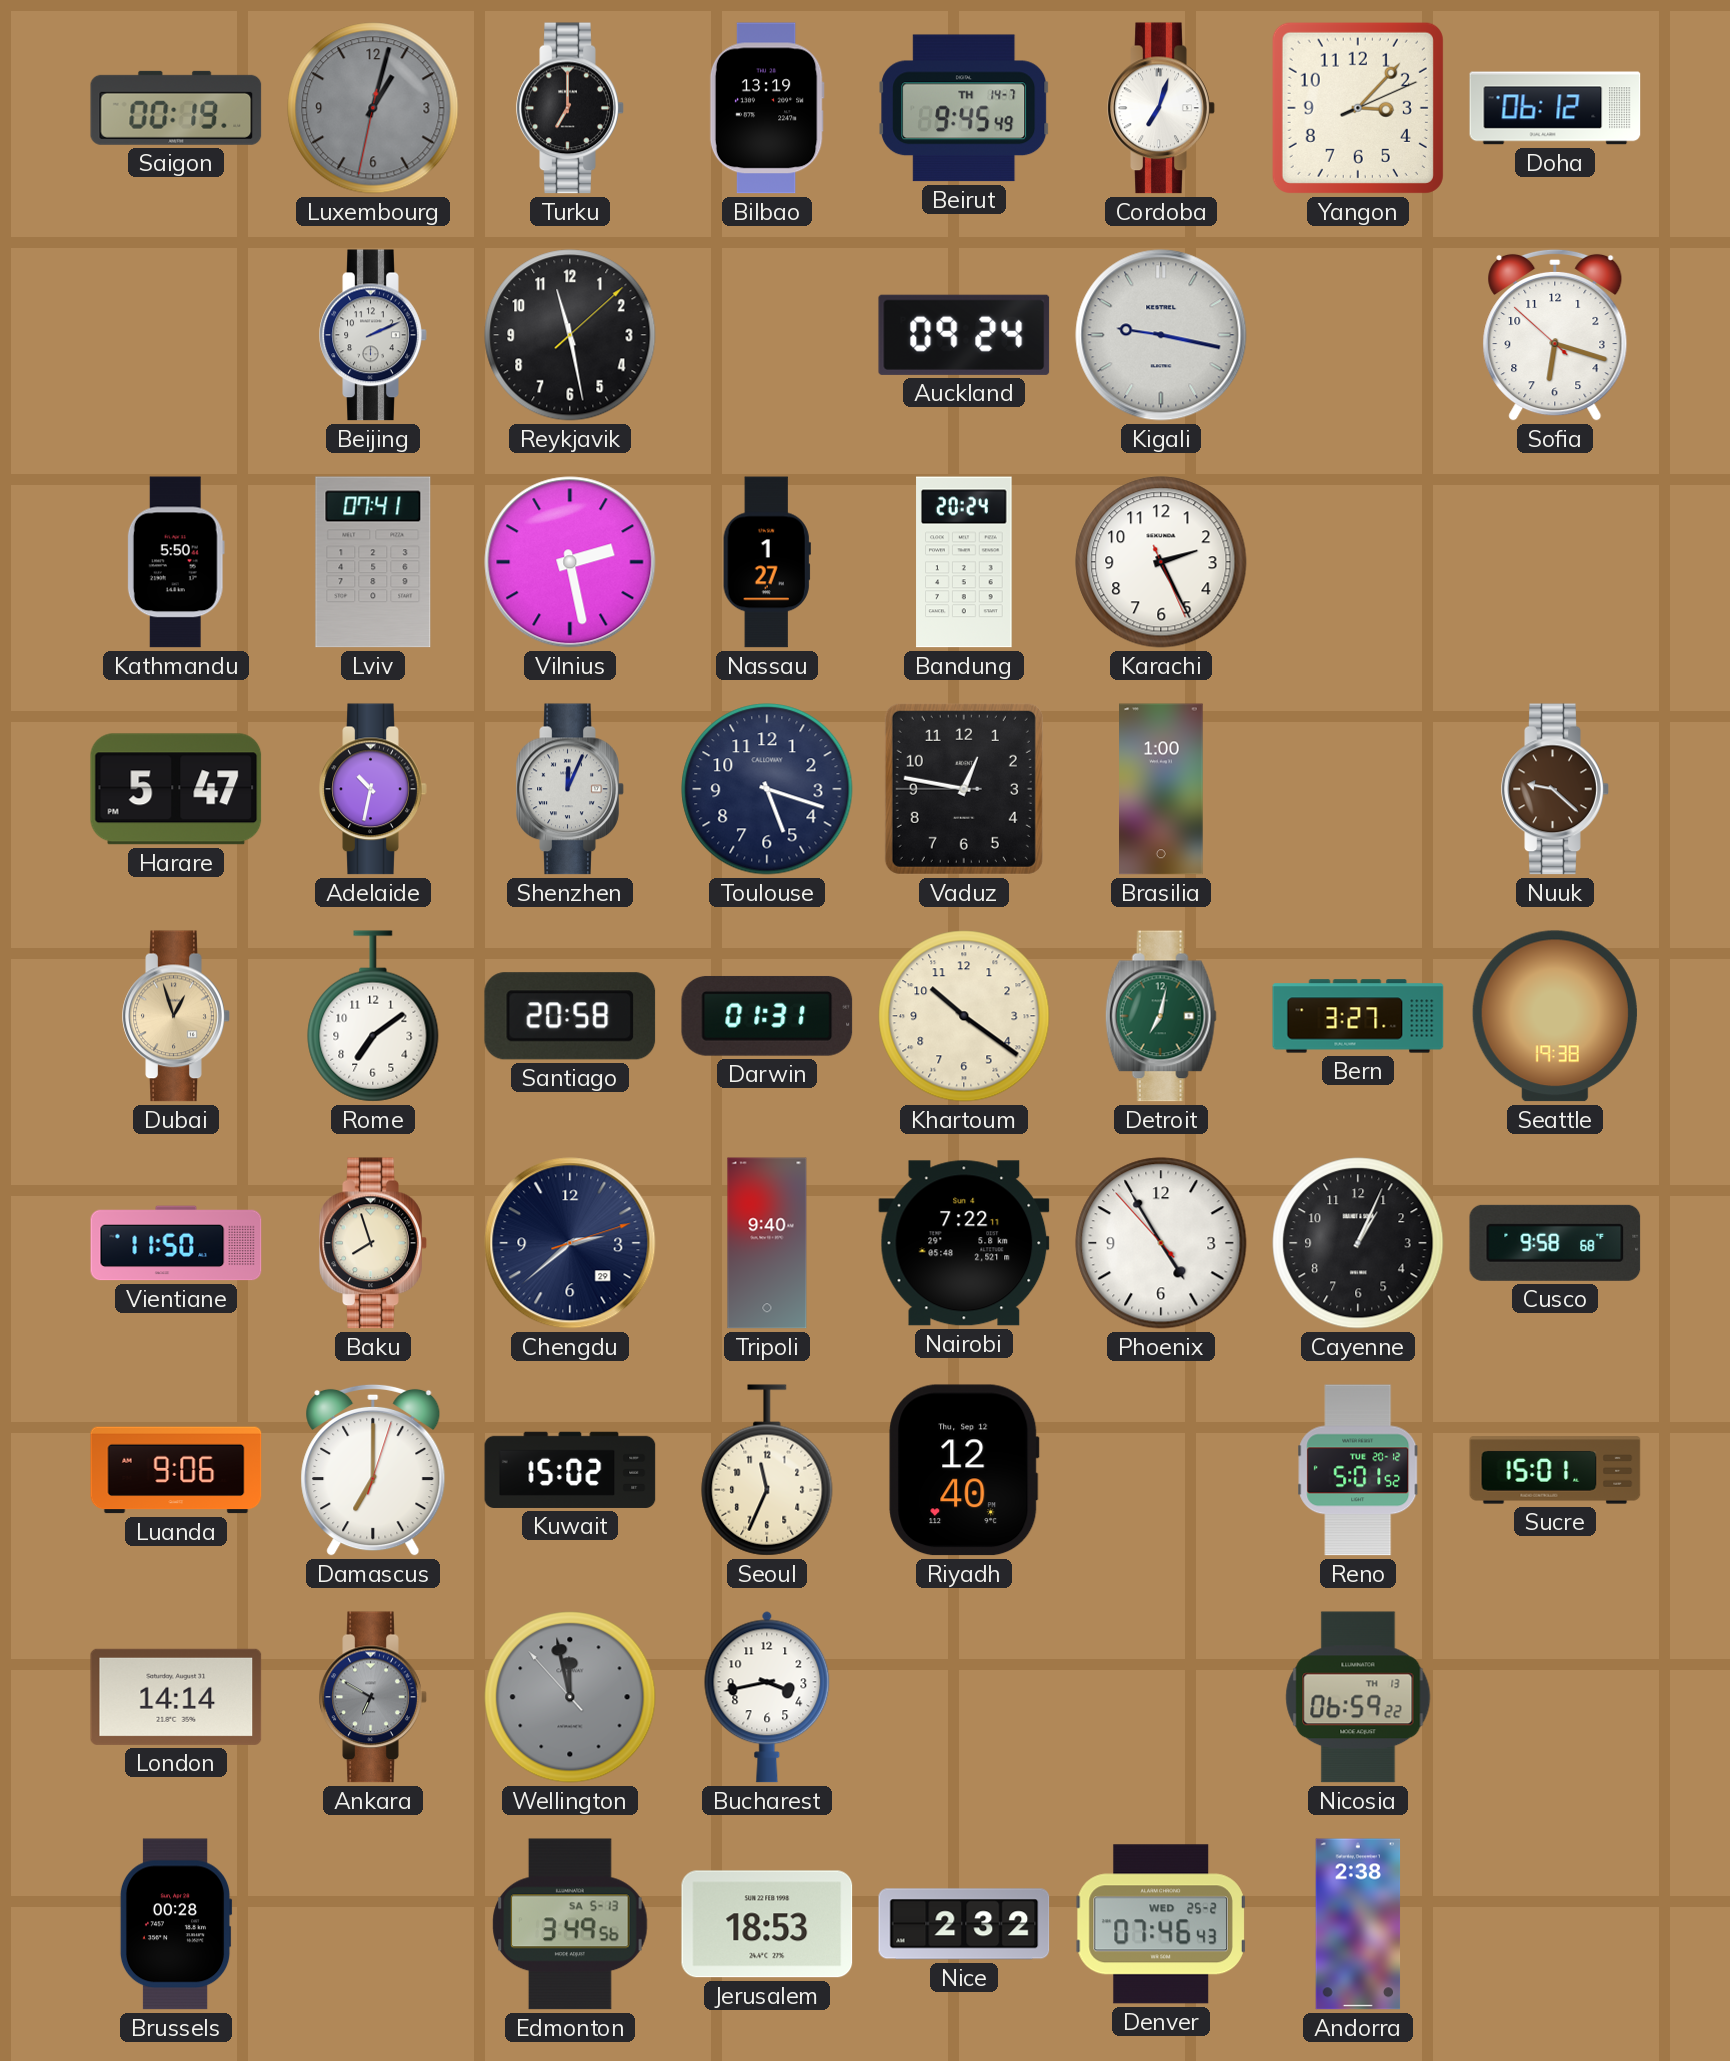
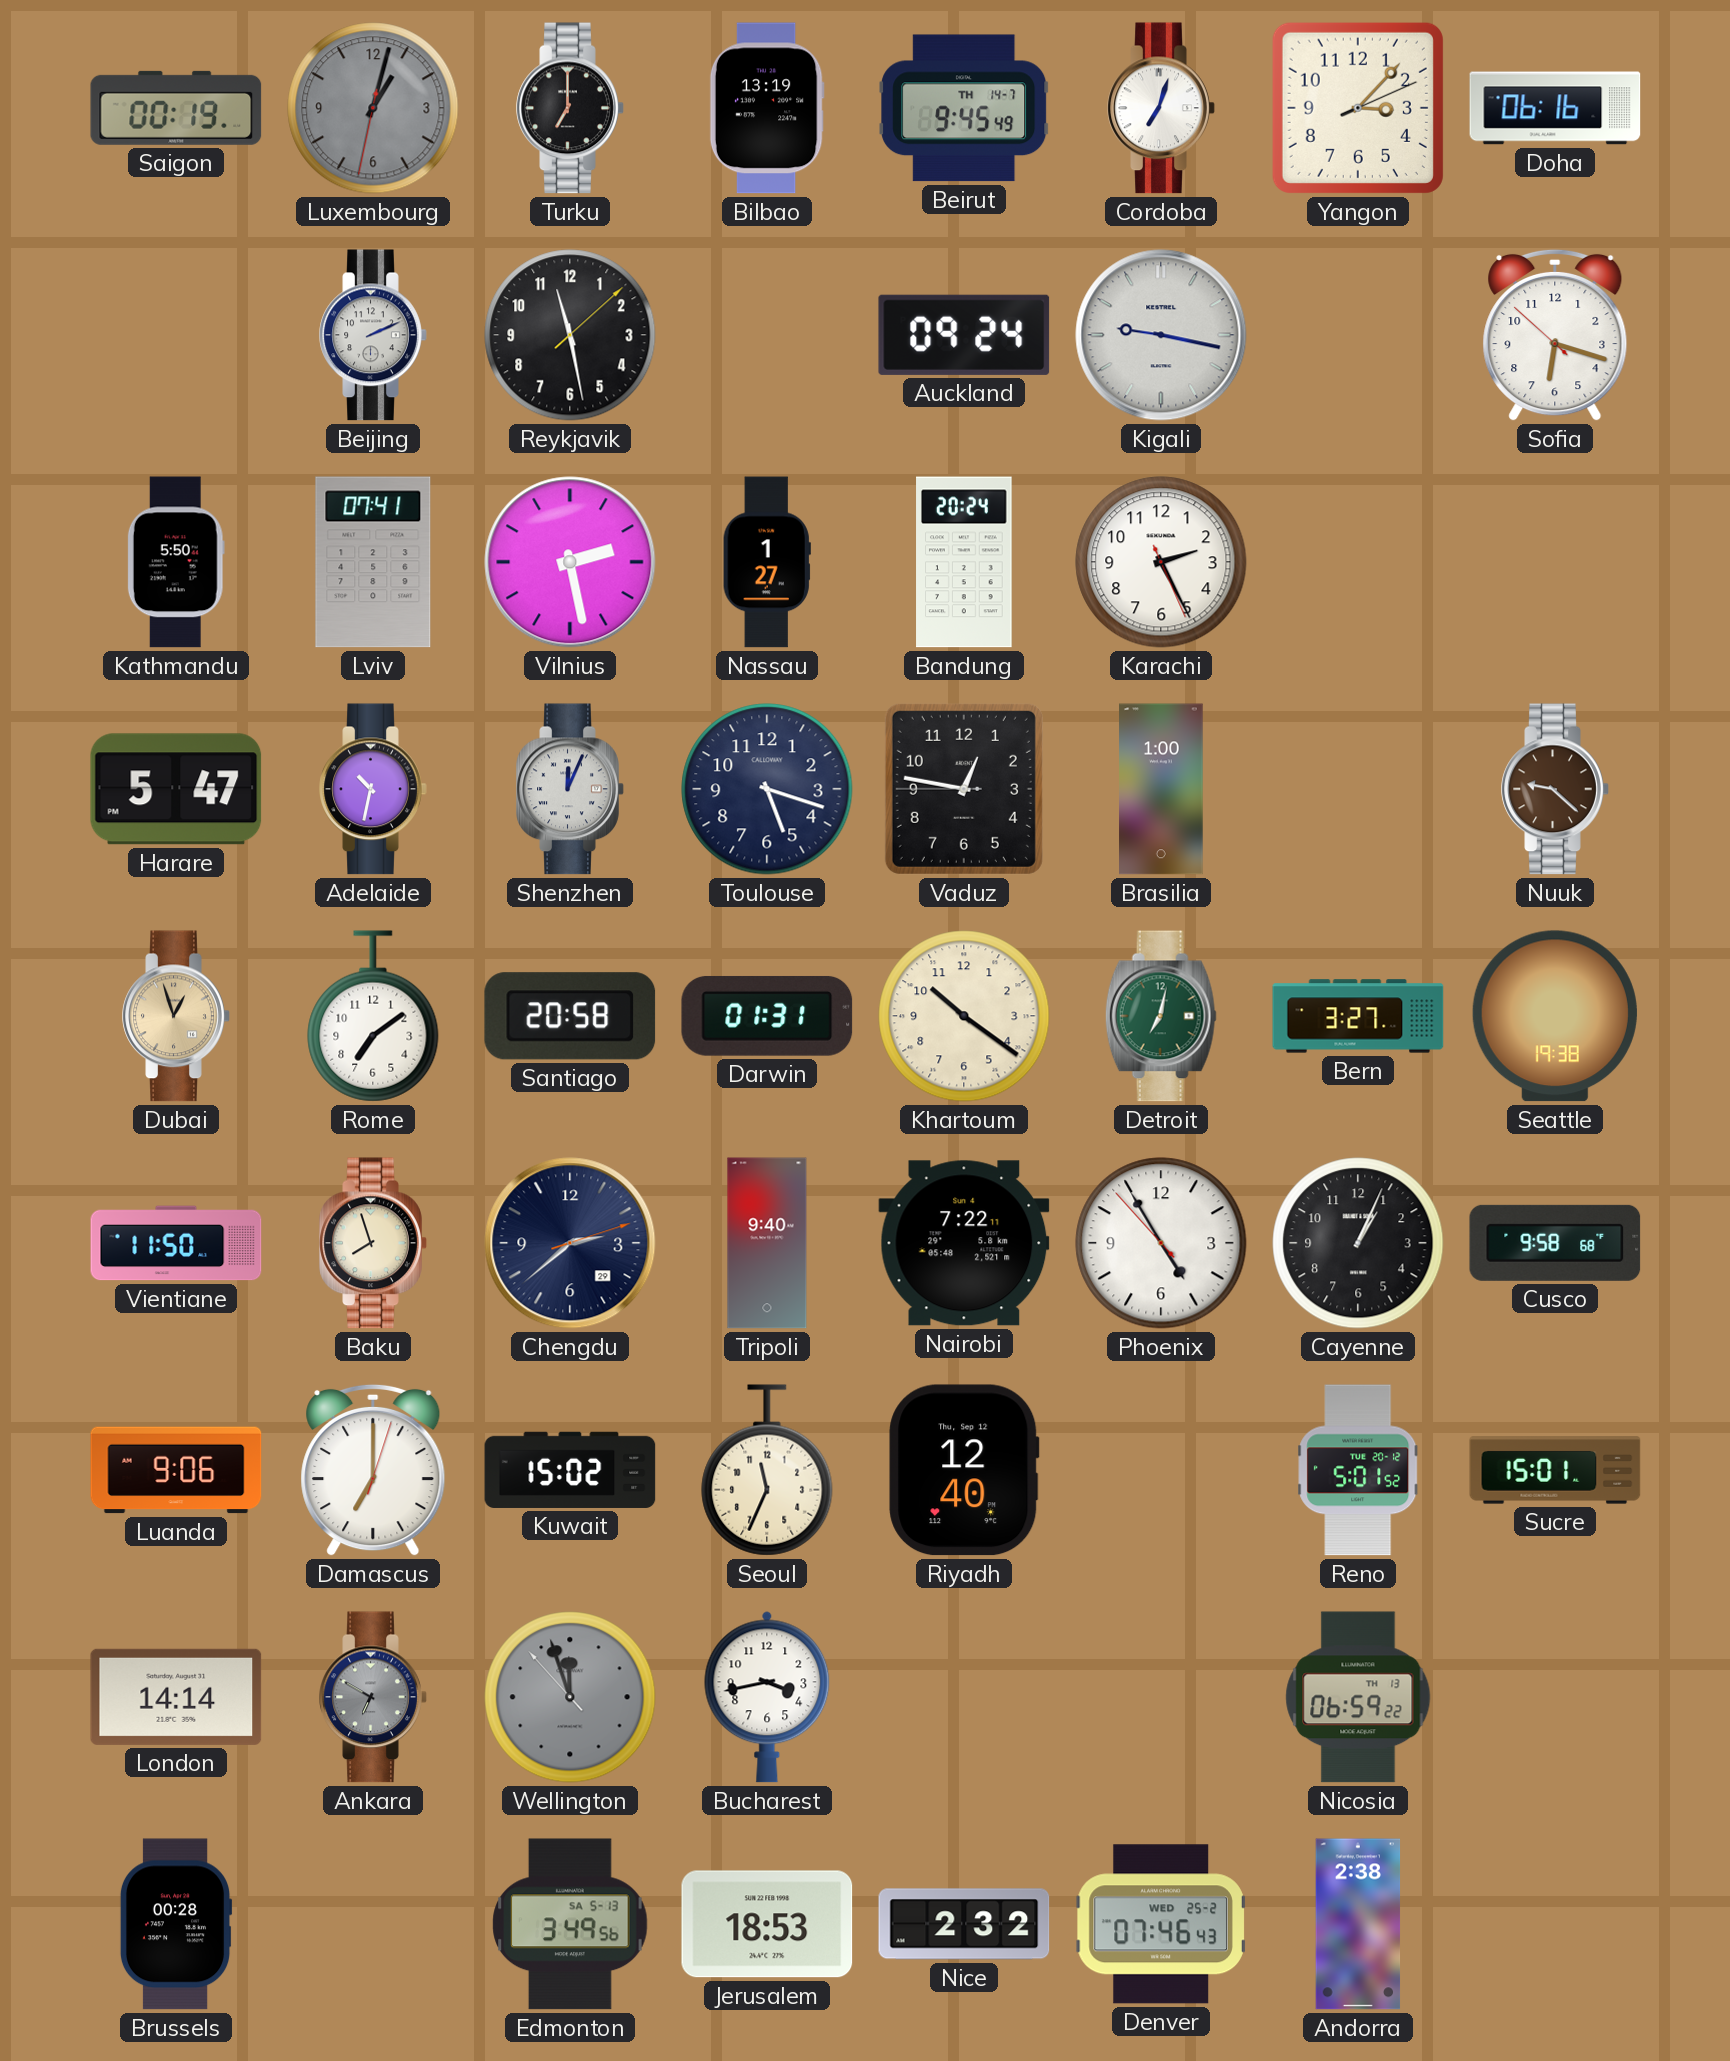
Doha: 06:12 -> 06:16
Wellington: 11:57 -> 11:56
